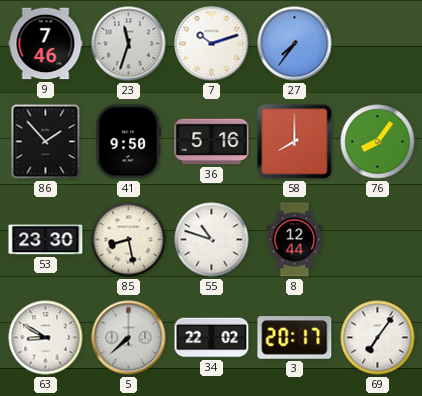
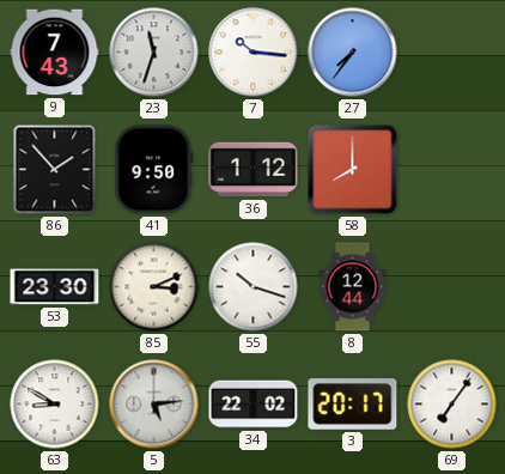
9: 7:46 -> 7:43
7: 10:12 -> 10:16
36: 5:16 -> 1:12
76: 8:06 -> none
85: 8:28 -> 3:11
55: 10:48 -> 10:18
5: 7:38 -> 5:14
